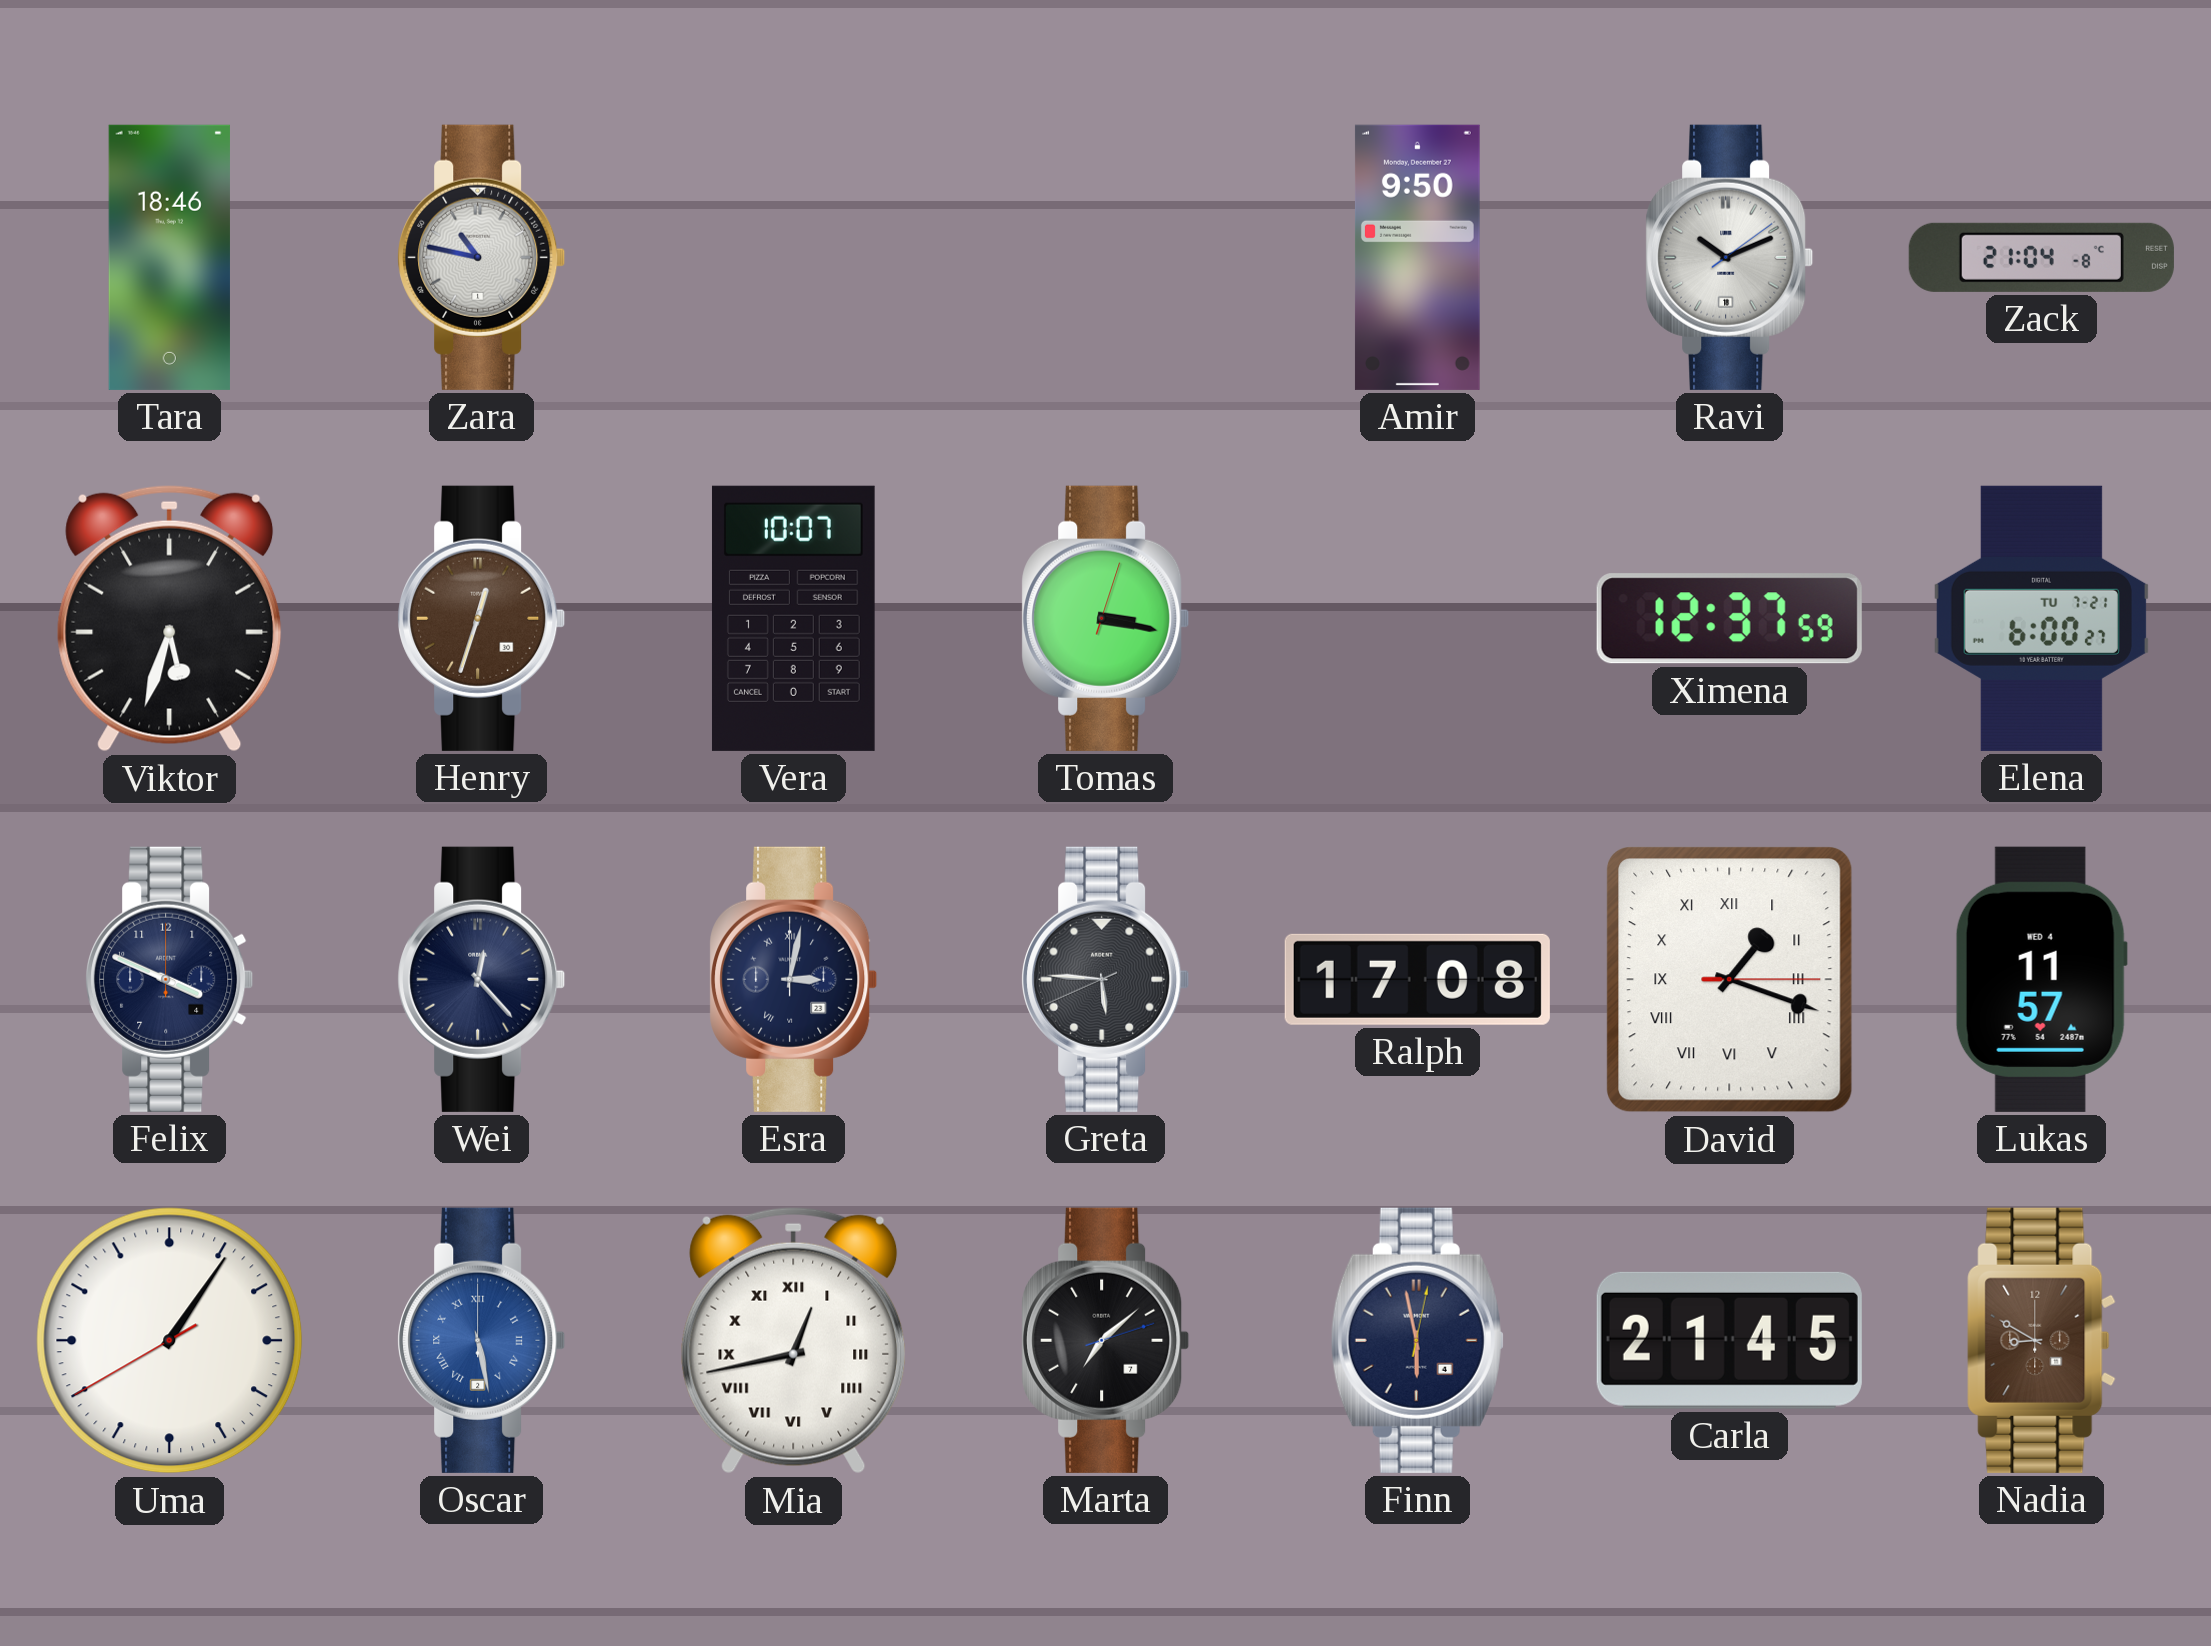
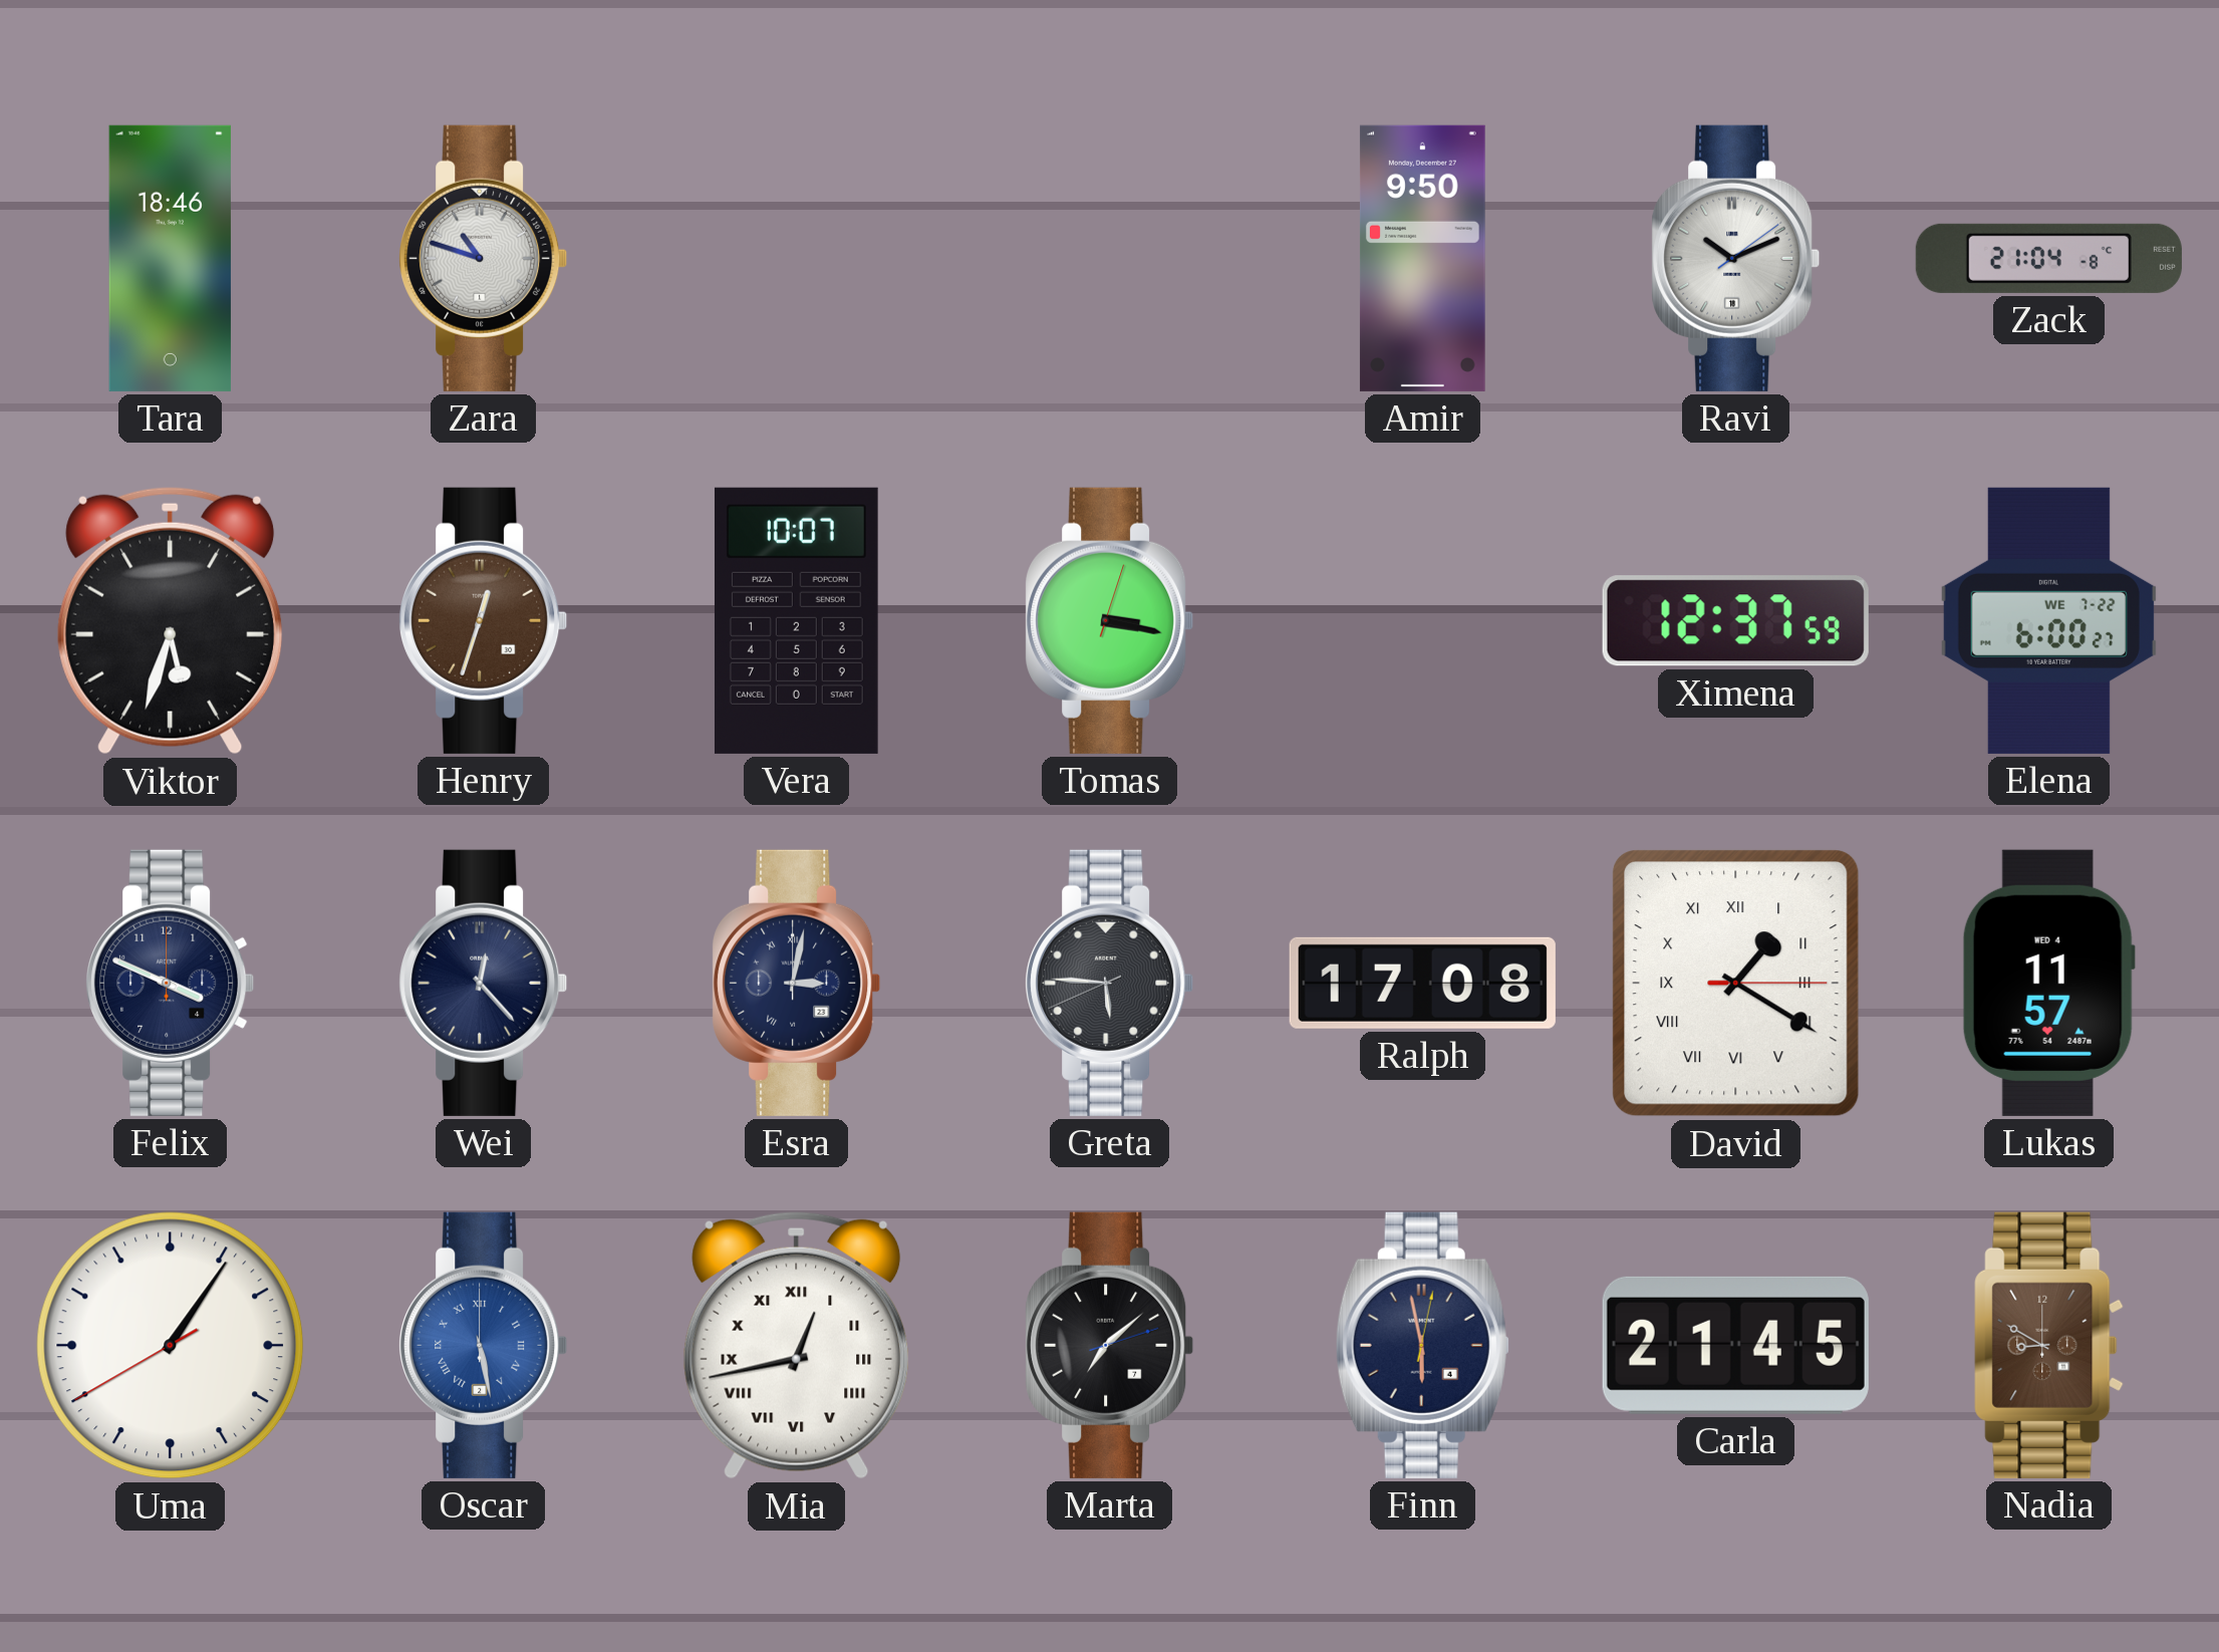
Zara: 10:47 -> 10:48
Elena date: TU 7-21 -> WE 7-22
David: 1:18 -> 1:20
